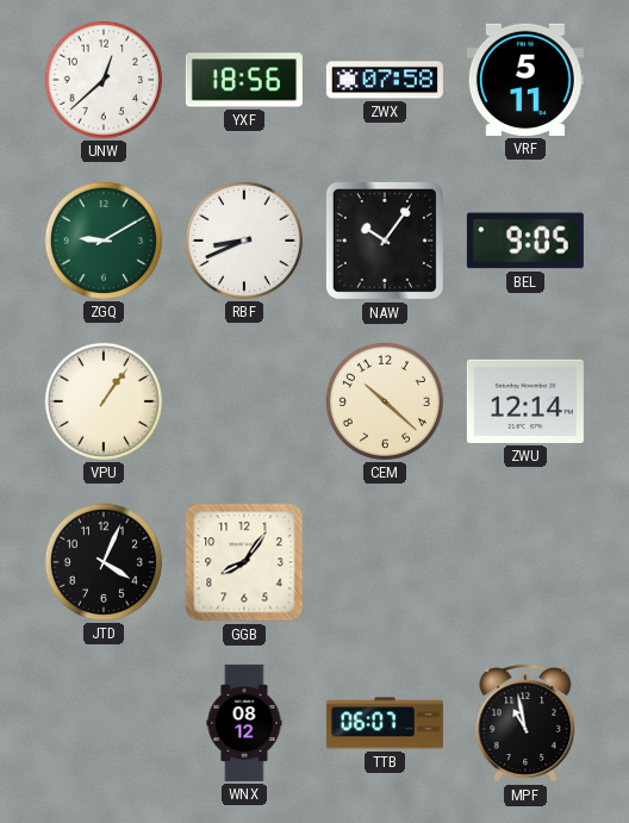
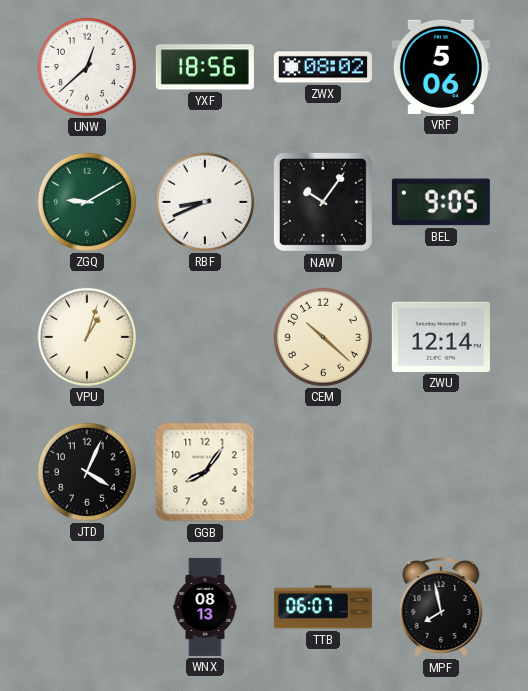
ZWX: 07:58 -> 08:02
VRF: 5:11 -> 5:06
VPU: 1:06 -> 1:03
WNX: 08:12 -> 08:13
MPF: 10:58 -> 7:58
